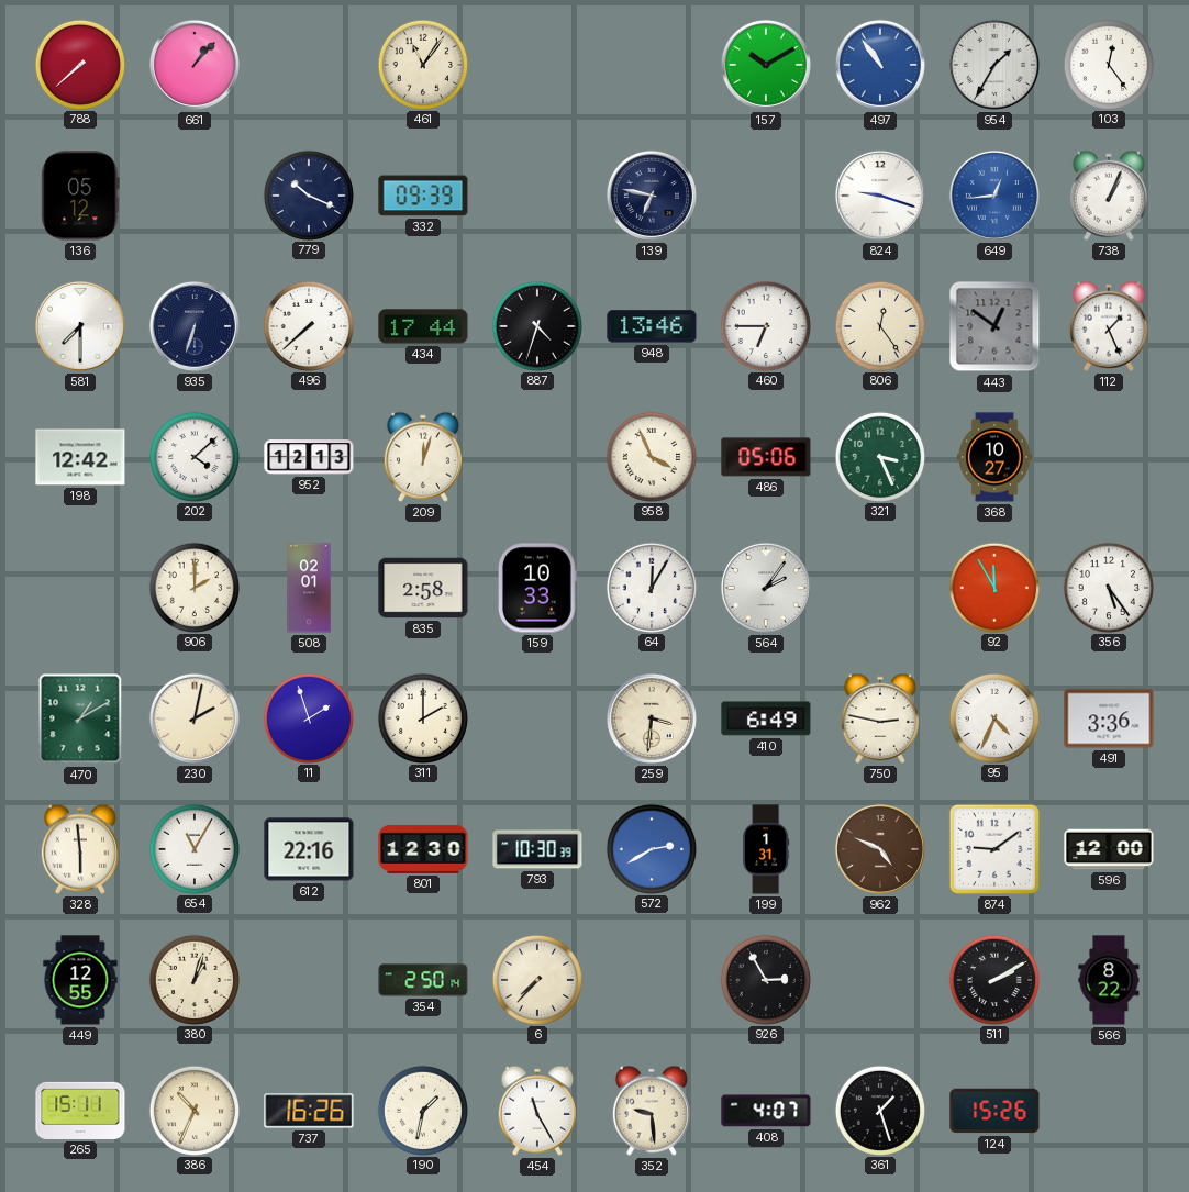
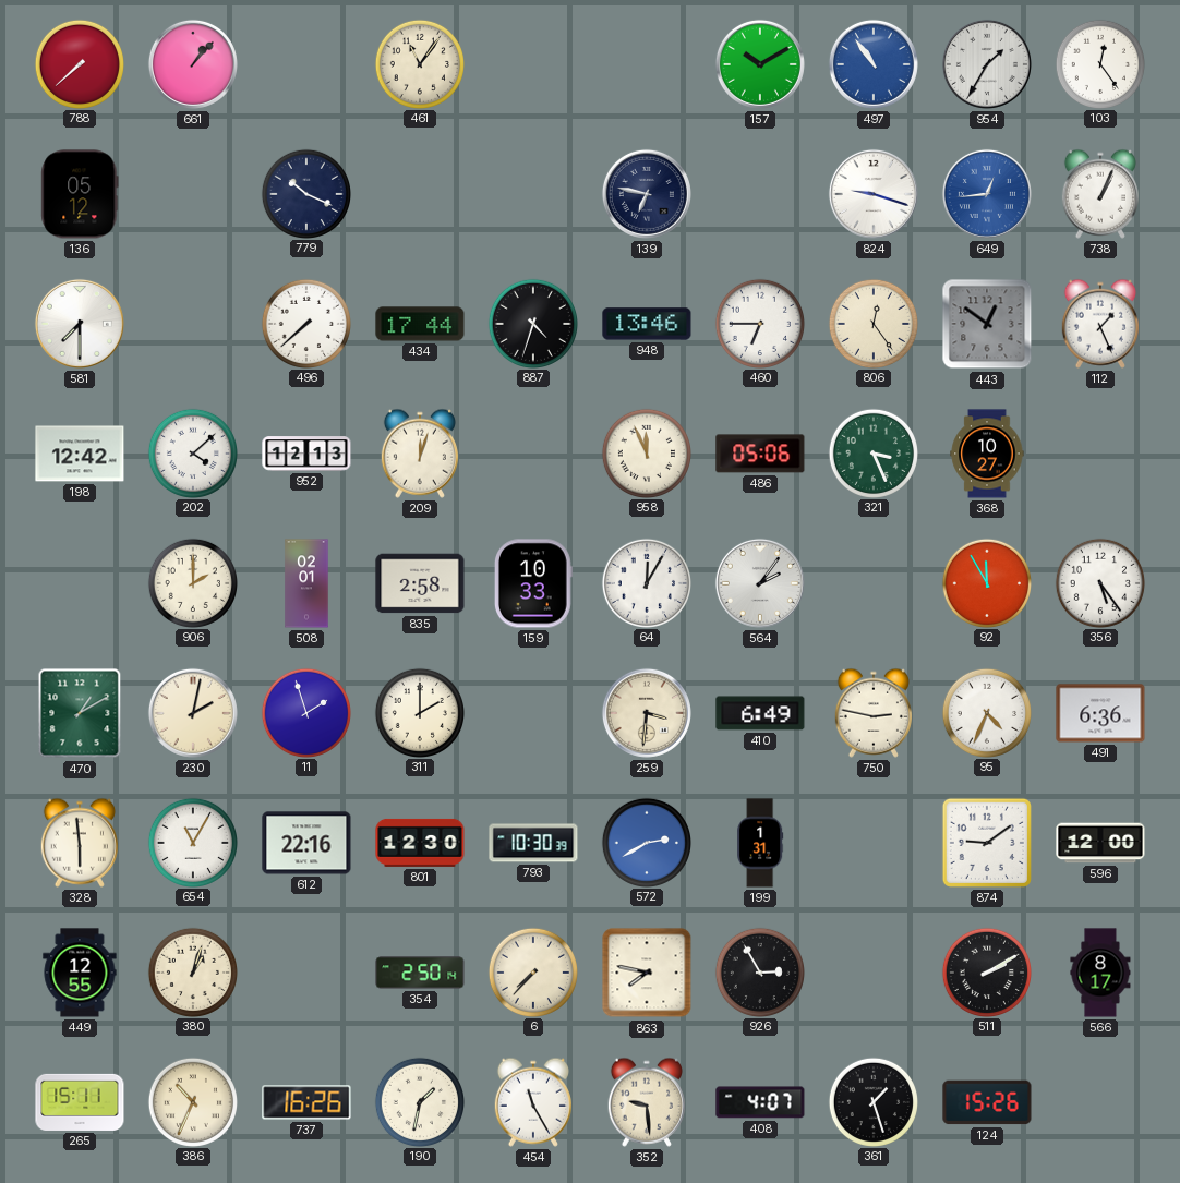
332: 09:39 -> none
935: 6:33 -> none
958: 3:56 -> 11:56
491: 3:36 -> 6:36
962: 4:49 -> none
863: none -> 7:47
566: 8:22 -> 8:17
